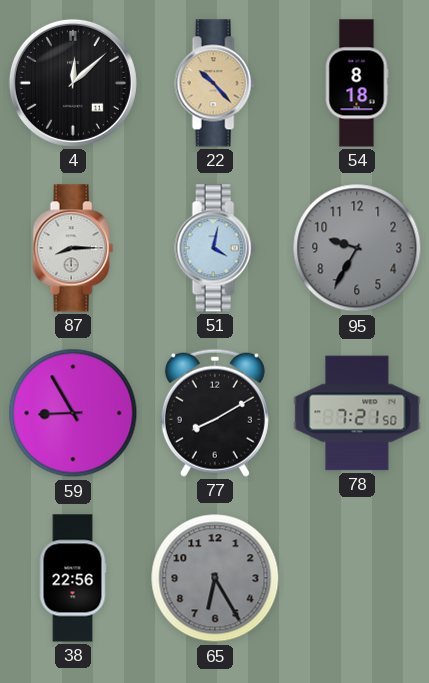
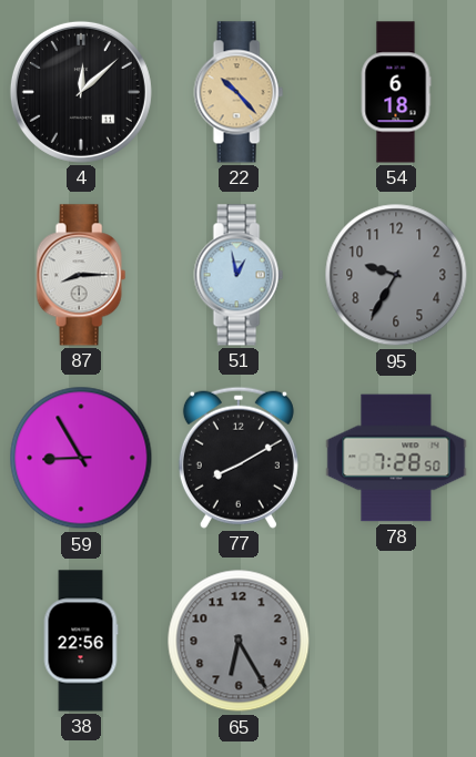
54: 8:18 -> 6:18
51: 4:02 -> 12:58
78: 7:21 -> 7:28
